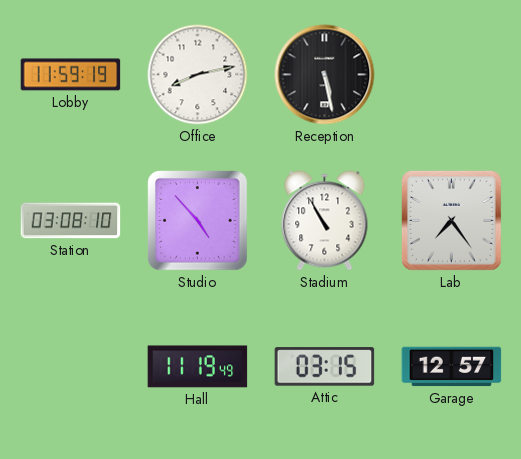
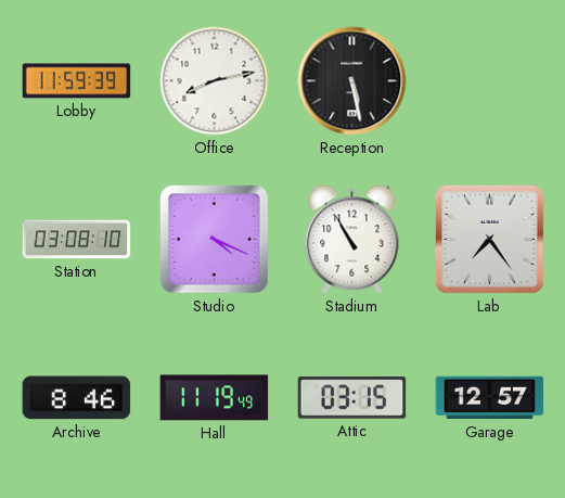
Lobby: 11:59:19 -> 11:59:39
Studio: 4:53 -> 4:19
Archive: none -> 8:46
